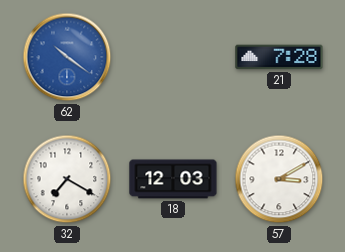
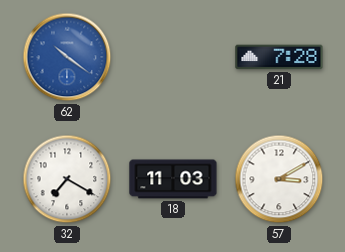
18: 12:03 -> 11:03
